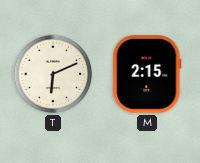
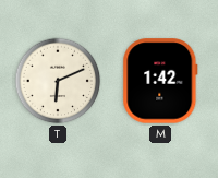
M: 2:15 -> 1:42
